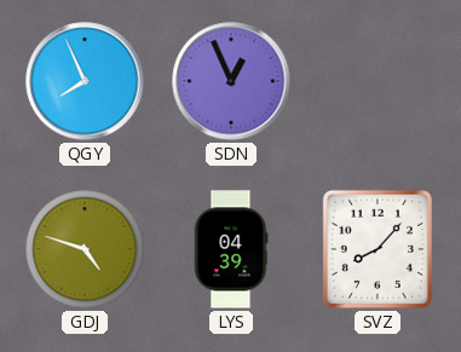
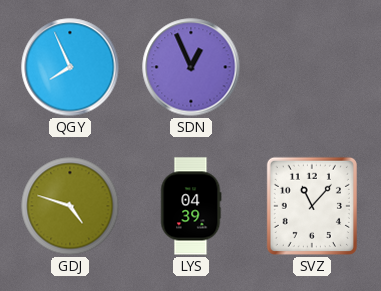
SVZ: 8:07 -> 11:07
